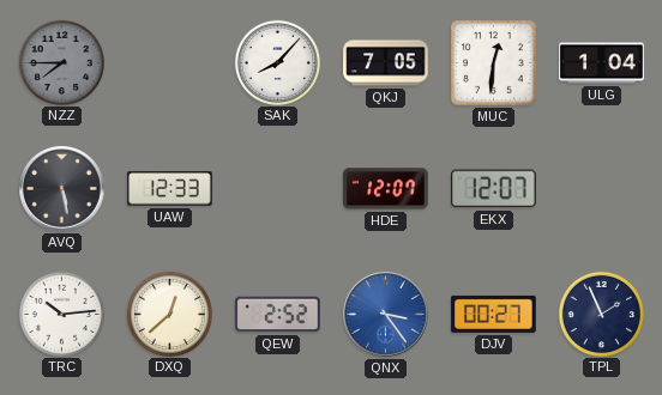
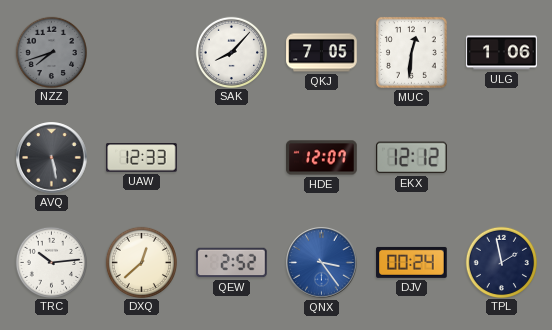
NZZ: 7:45 -> 7:42
ULG: 1:04 -> 1:06
EKX: 12:07 -> 12:12
DJV: 00:27 -> 00:24
TPL: 1:56 -> 1:58
